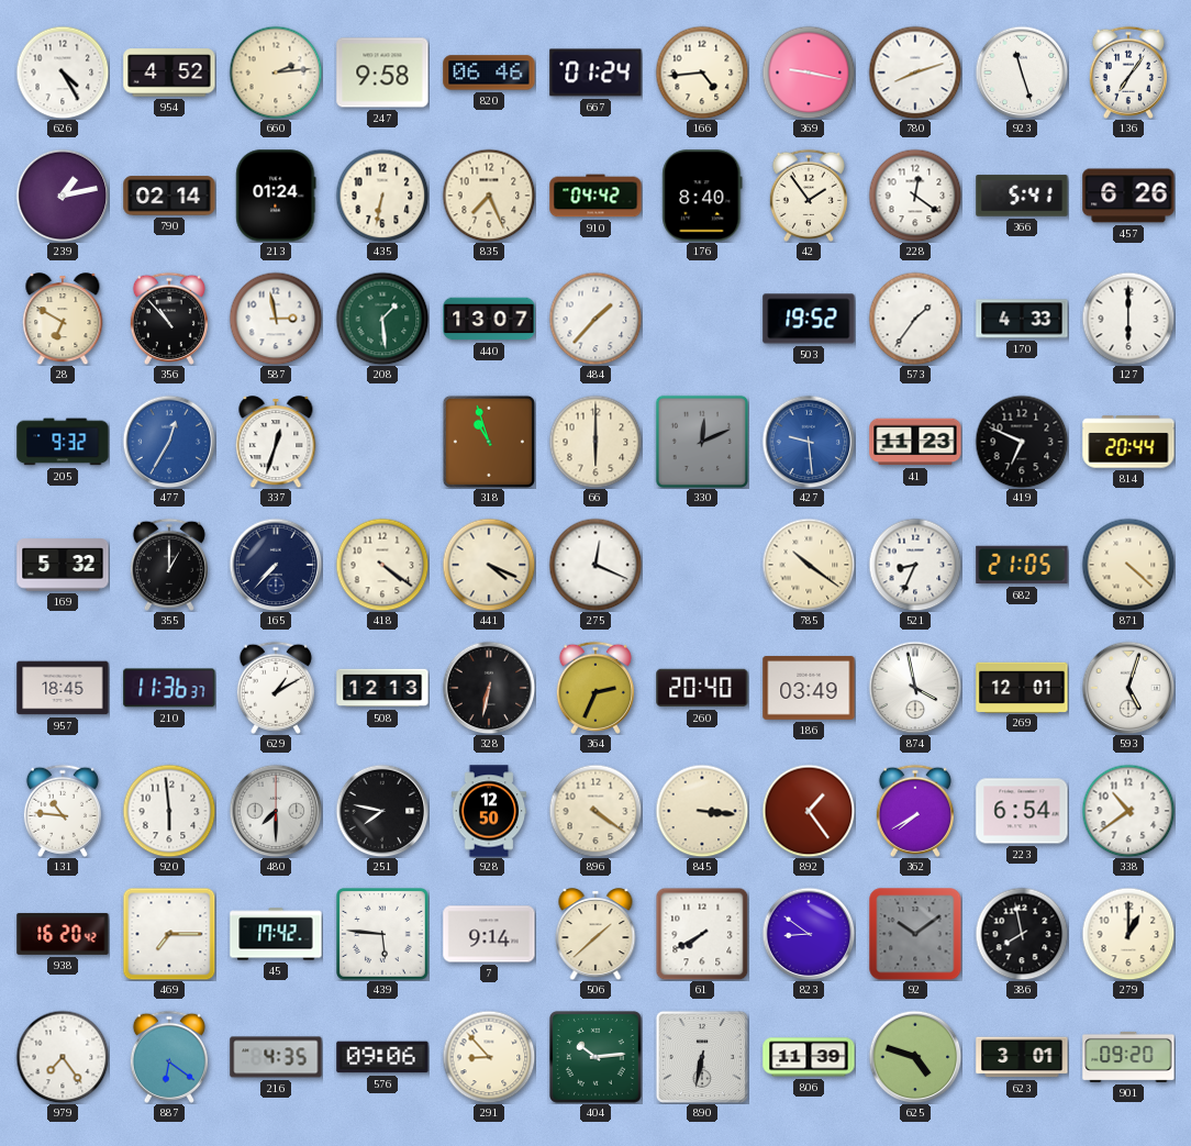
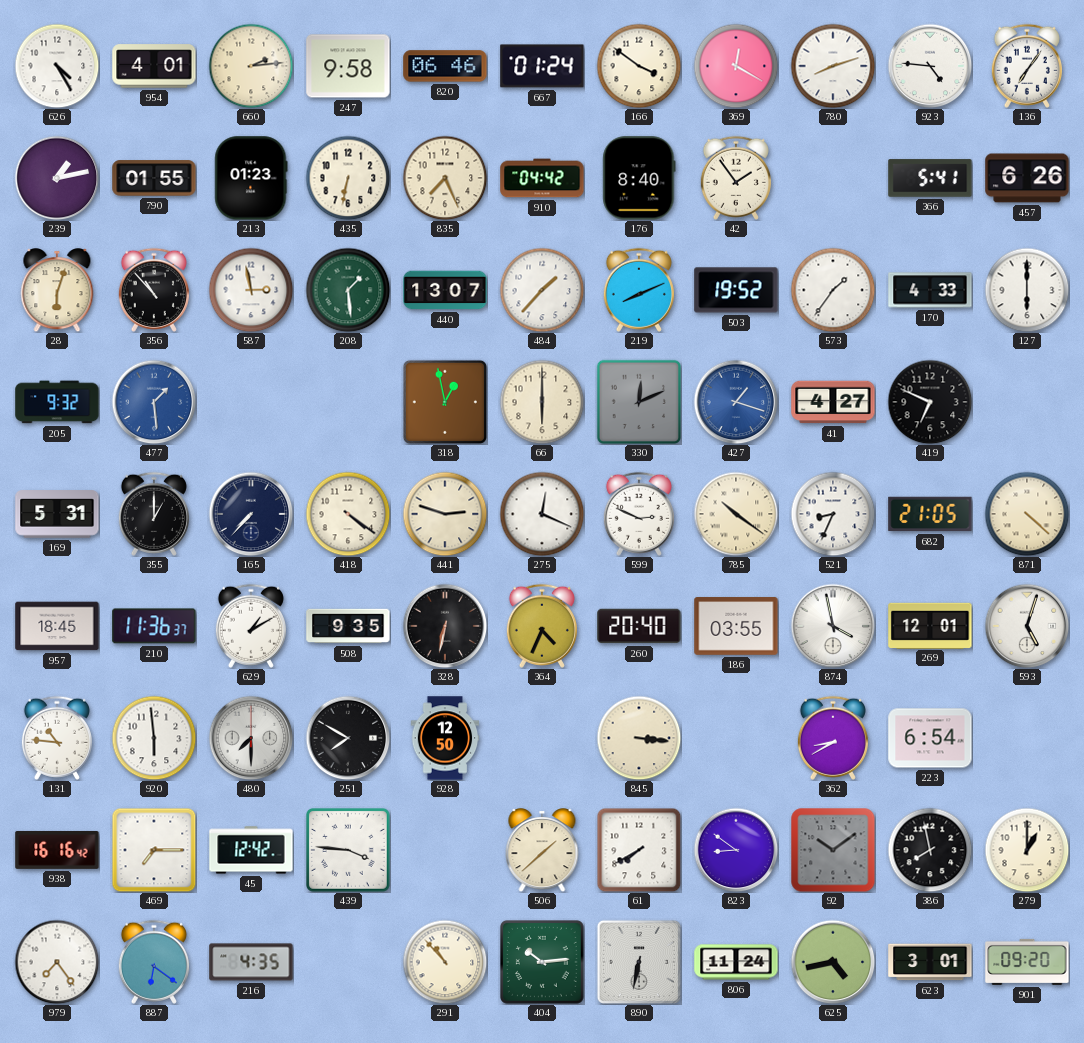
954: 4:52 -> 4:01
166: 4:44 -> 3:51
369: 9:17 -> 12:20
923: 11:27 -> 4:46
790: 02:14 -> 01:55
213: 01:24 -> 01:23
228: 12:21 -> none
28: 6:50 -> 6:03
219: none -> 8:11
477: 12:35 -> 1:29
337: 12:33 -> none
318: 10:57 -> 12:58
427: 9:29 -> 1:18
41: 11:23 -> 4:27
814: 20:44 -> none
169: 5:32 -> 5:31
441: 4:19 -> 2:48
599: none -> 2:49
508: 12:13 -> 9:35
364: 2:34 -> 4:34
186: 03:49 -> 03:55
251: 7:47 -> 7:50
896: 4:21 -> none
892: 1:24 -> none
362: 7:40 -> 8:40
338: 10:39 -> none
938: 16:20 -> 16:16
45: 17:42 -> 12:42
439: 5:46 -> 3:46
7: 9:14 -> none
576: 09:06 -> none
291: 8:53 -> 10:53
806: 11:39 -> 11:24
625: 4:48 -> 4:43
